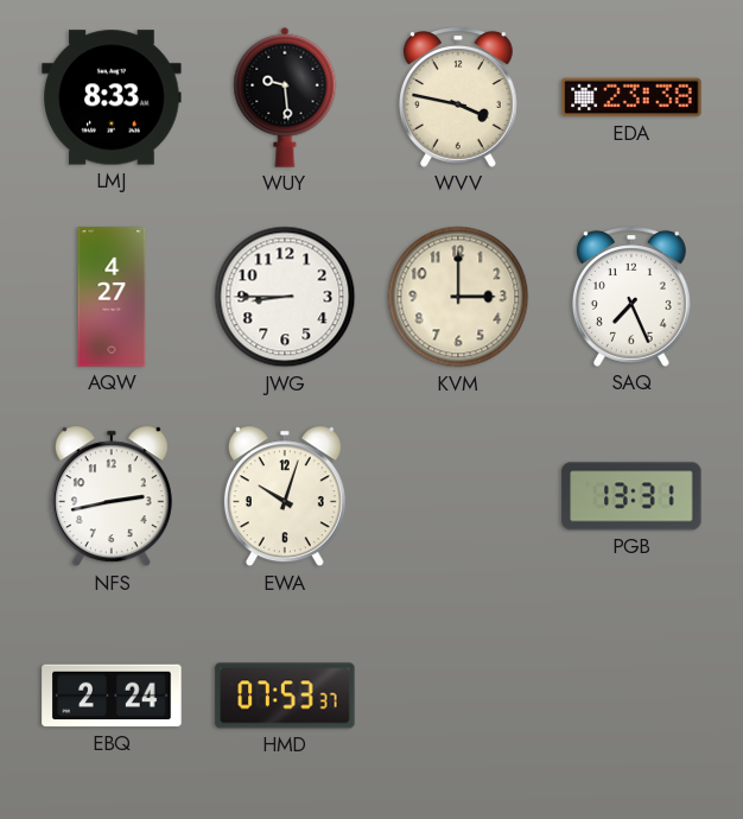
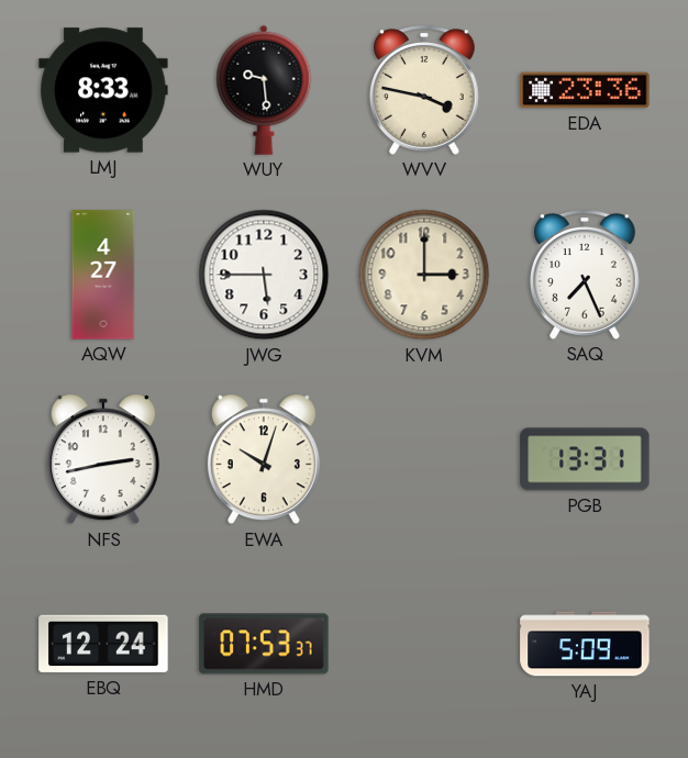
EDA: 23:38 -> 23:36
JWG: 8:45 -> 5:45
EBQ: 2:24 -> 12:24
YAJ: none -> 5:09
